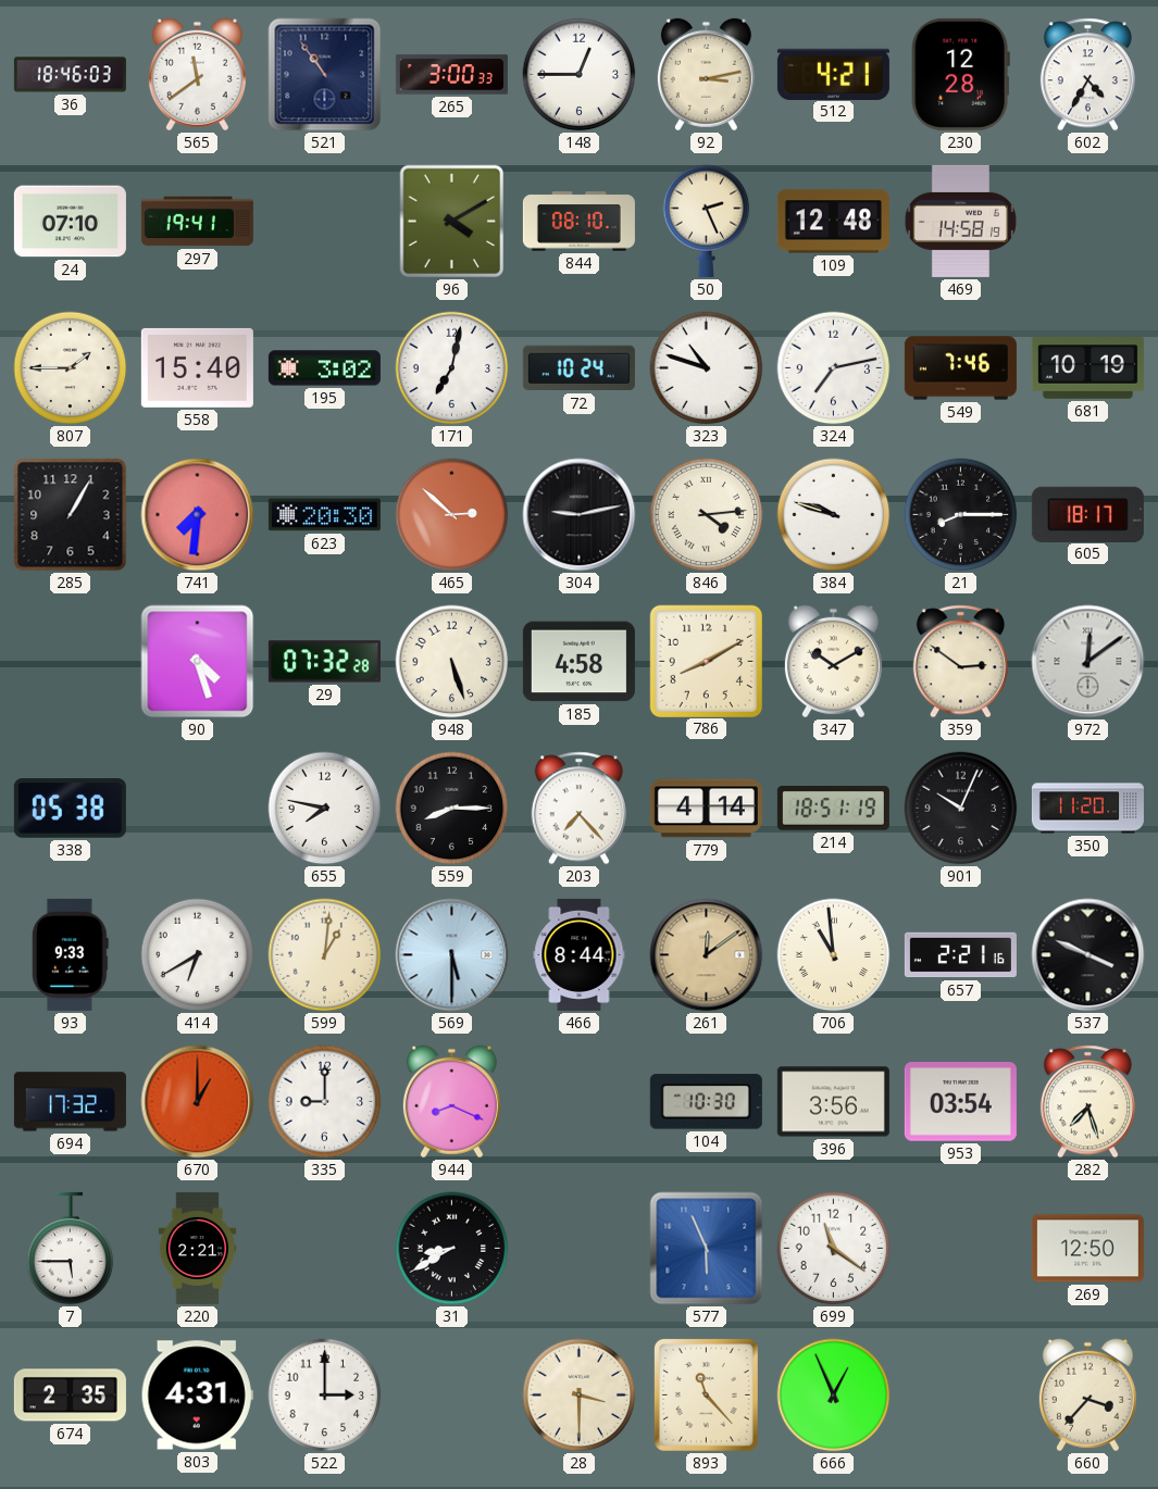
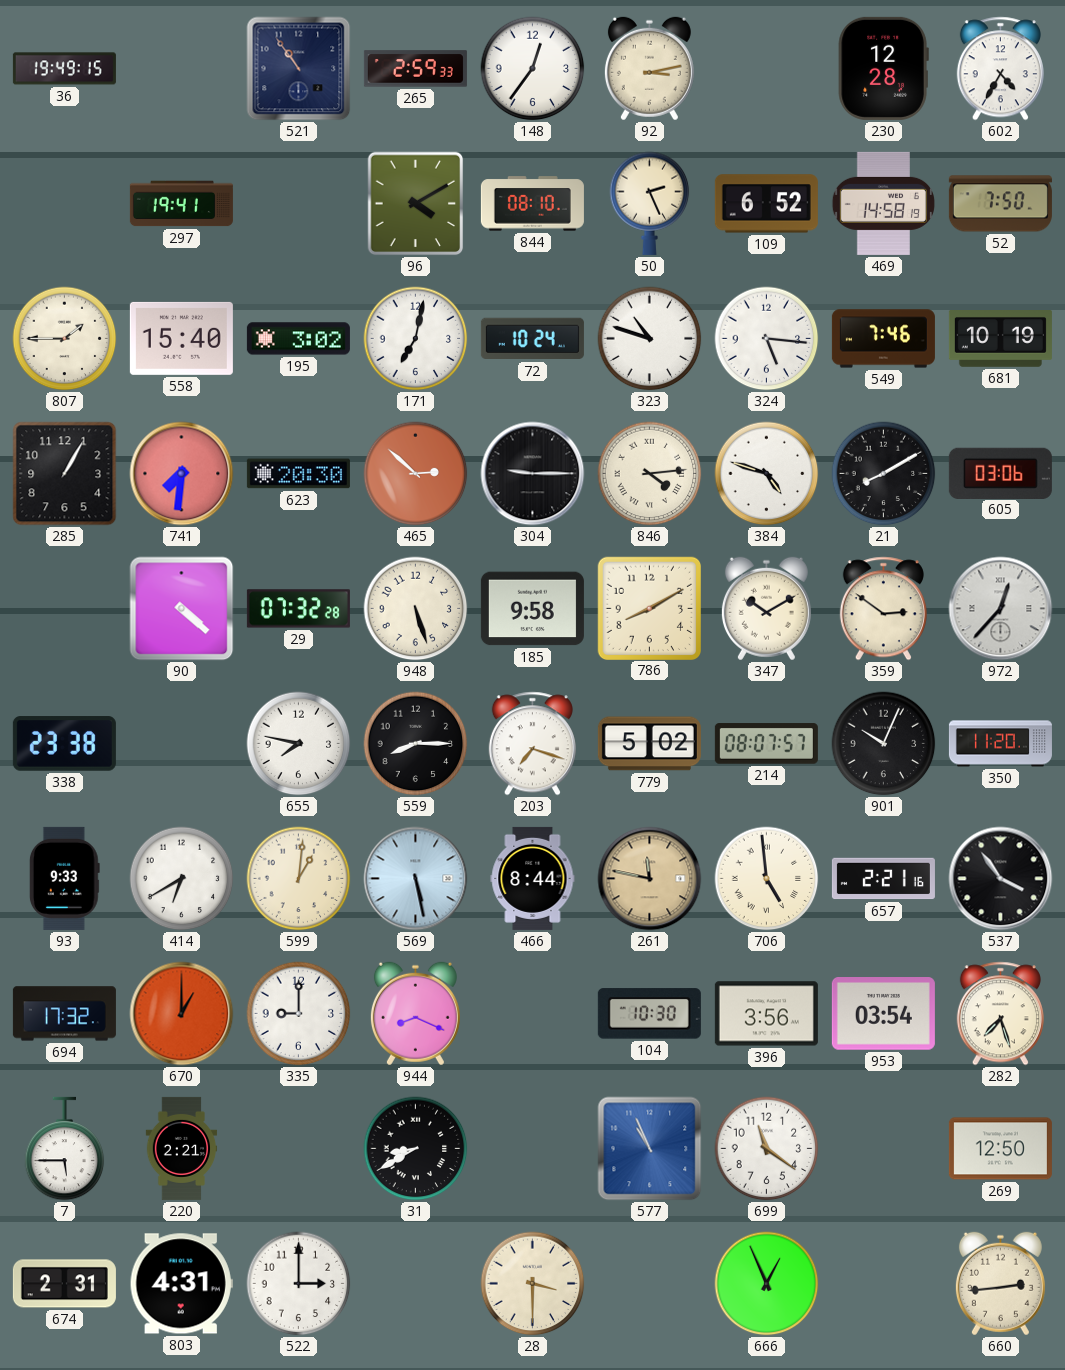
36: 18:46 -> 19:49
565: 11:39 -> none
265: 3:00 -> 2:59
148: 12:45 -> 12:36
512: 4:21 -> none
24: 07:10 -> none
109: 12:48 -> 6:52
52: none -> 7:50
324: 7:13 -> 5:16
304: 9:13 -> 9:15
384: 9:48 -> 4:48
21: 8:15 -> 8:10
605: 18:17 -> 03:06
90: 4:27 -> 4:22
185: 4:58 -> 9:58
972: 12:09 -> 12:37
338: 05:38 -> 23:38
203: 7:23 -> 7:18
779: 4:14 -> 5:02
214: 18:51 -> 08:07
569: 5:30 -> 5:28
261: 12:09 -> 11:47
706: 10:59 -> 4:59
537: 3:49 -> 3:54
577: 5:56 -> 10:56
674: 2:35 -> 2:31
893: 11:23 -> none
660: 3:37 -> 2:44
